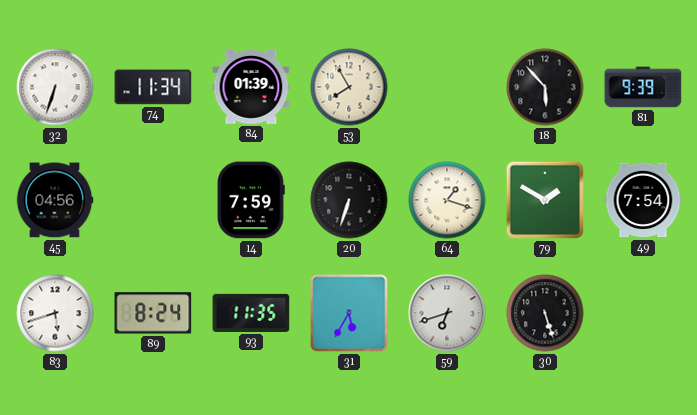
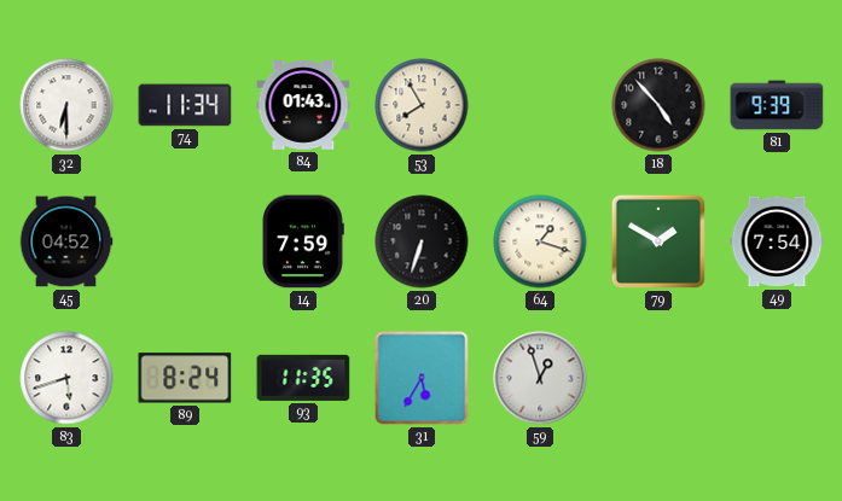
32: 6:33 -> 6:30
84: 01:39 -> 01:43
18: 5:53 -> 4:53
45: 04:56 -> 04:52
59: 6:42 -> 12:57
30: 5:27 -> none
